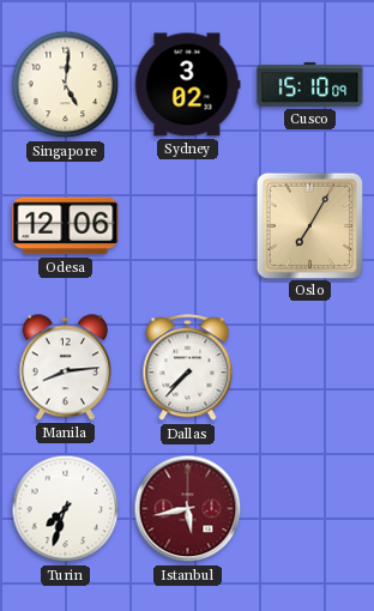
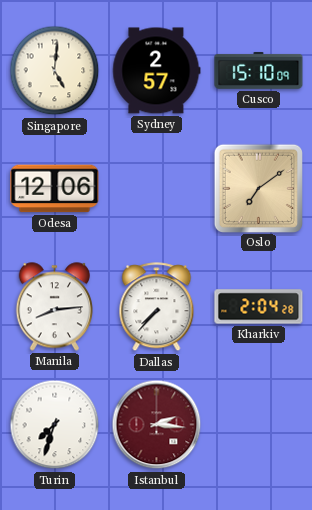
Sydney: 3:02 -> 2:57
Oslo: 7:05 -> 7:09
Kharkiv: none -> 2:04
Istanbul: 5:43 -> 2:16
